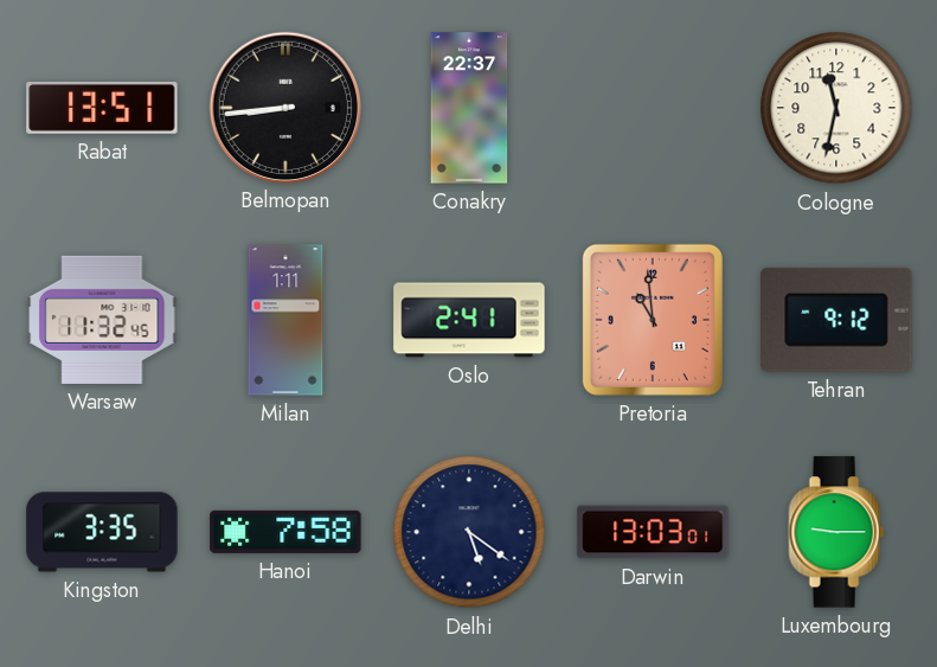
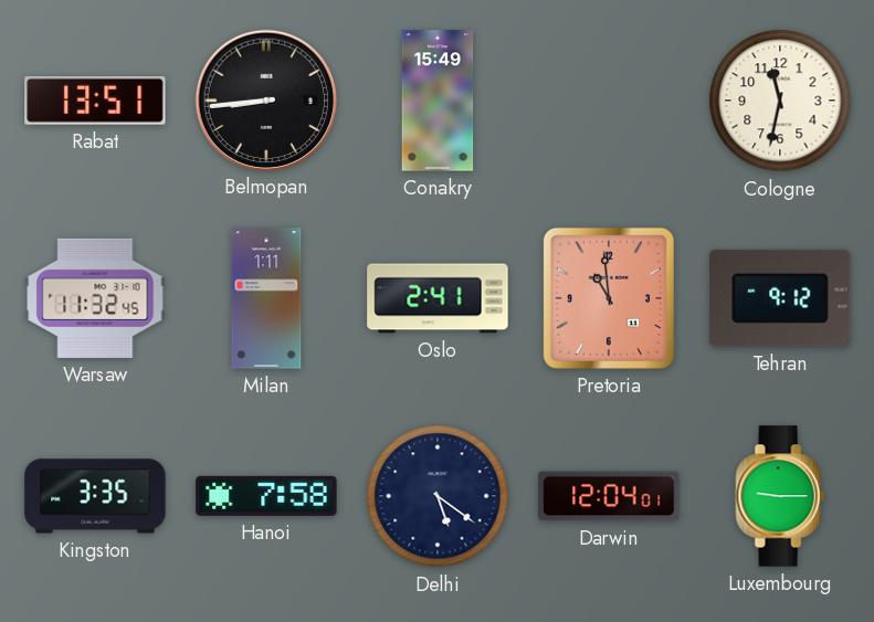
Conakry: 22:37 -> 15:49
Darwin: 13:03 -> 12:04
